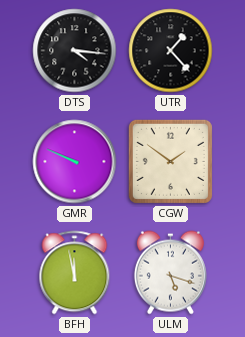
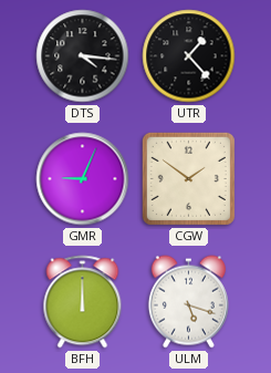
GMR: 9:49 -> 9:04
BFH: 11:58 -> 12:00
